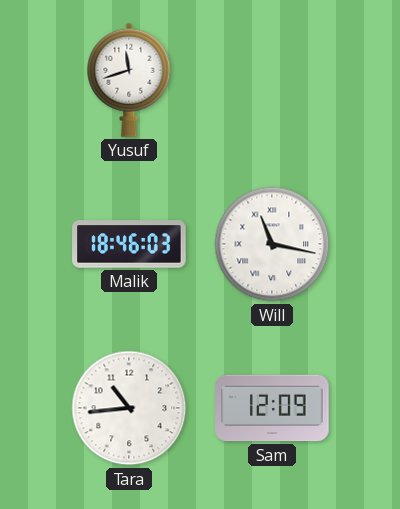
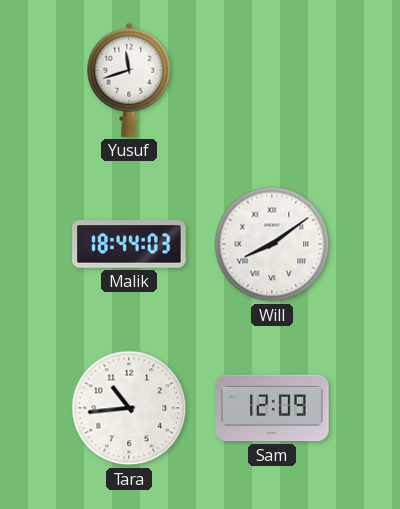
Malik: 18:46 -> 18:44
Will: 11:17 -> 8:09
